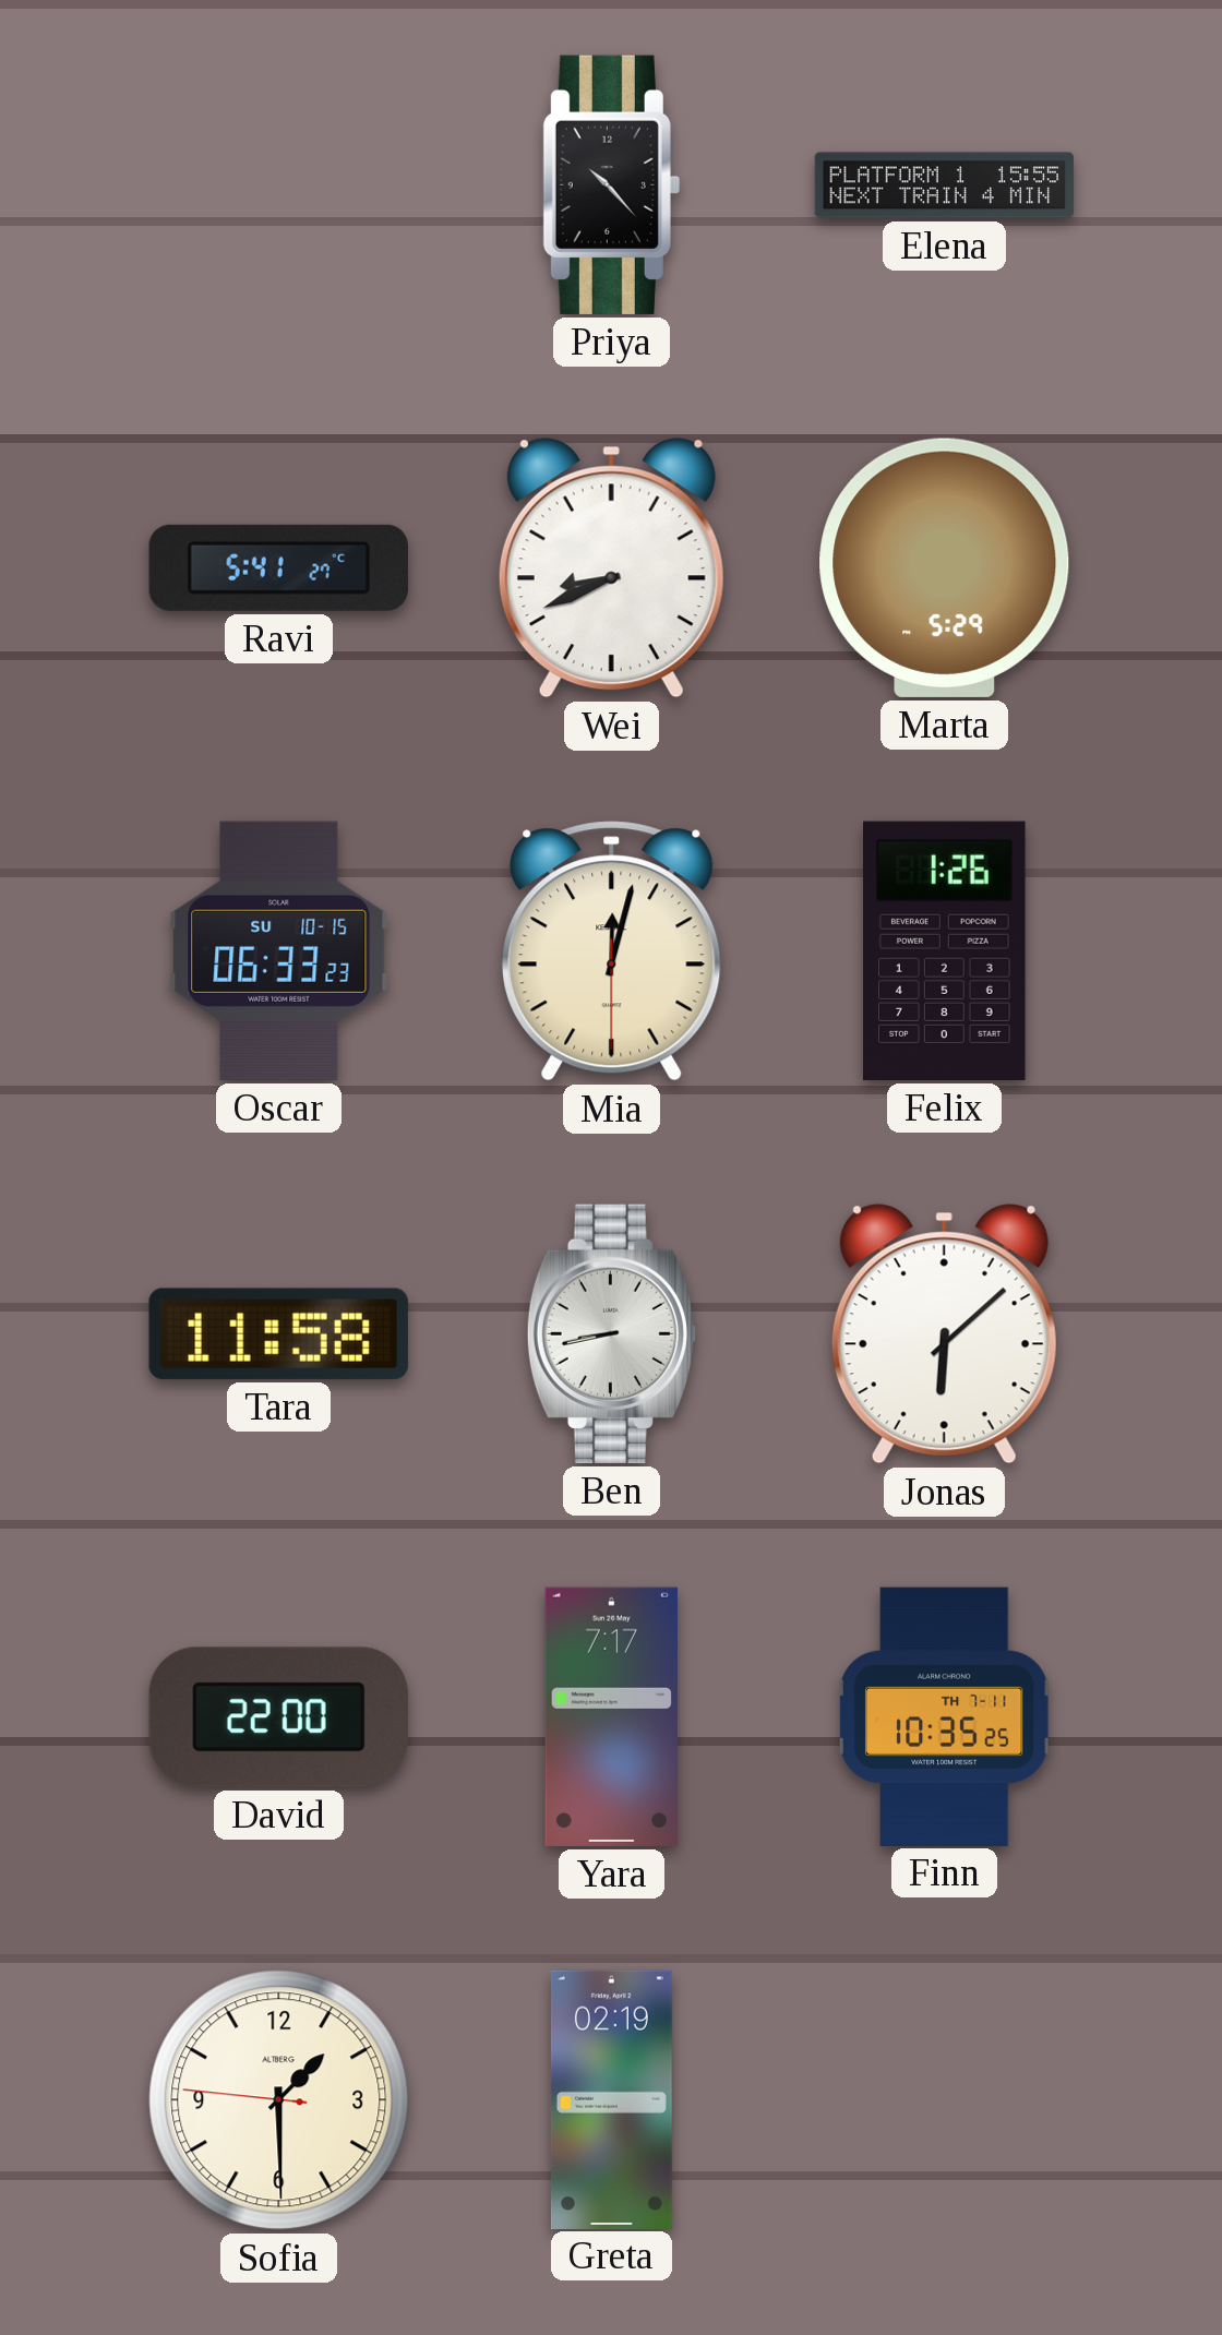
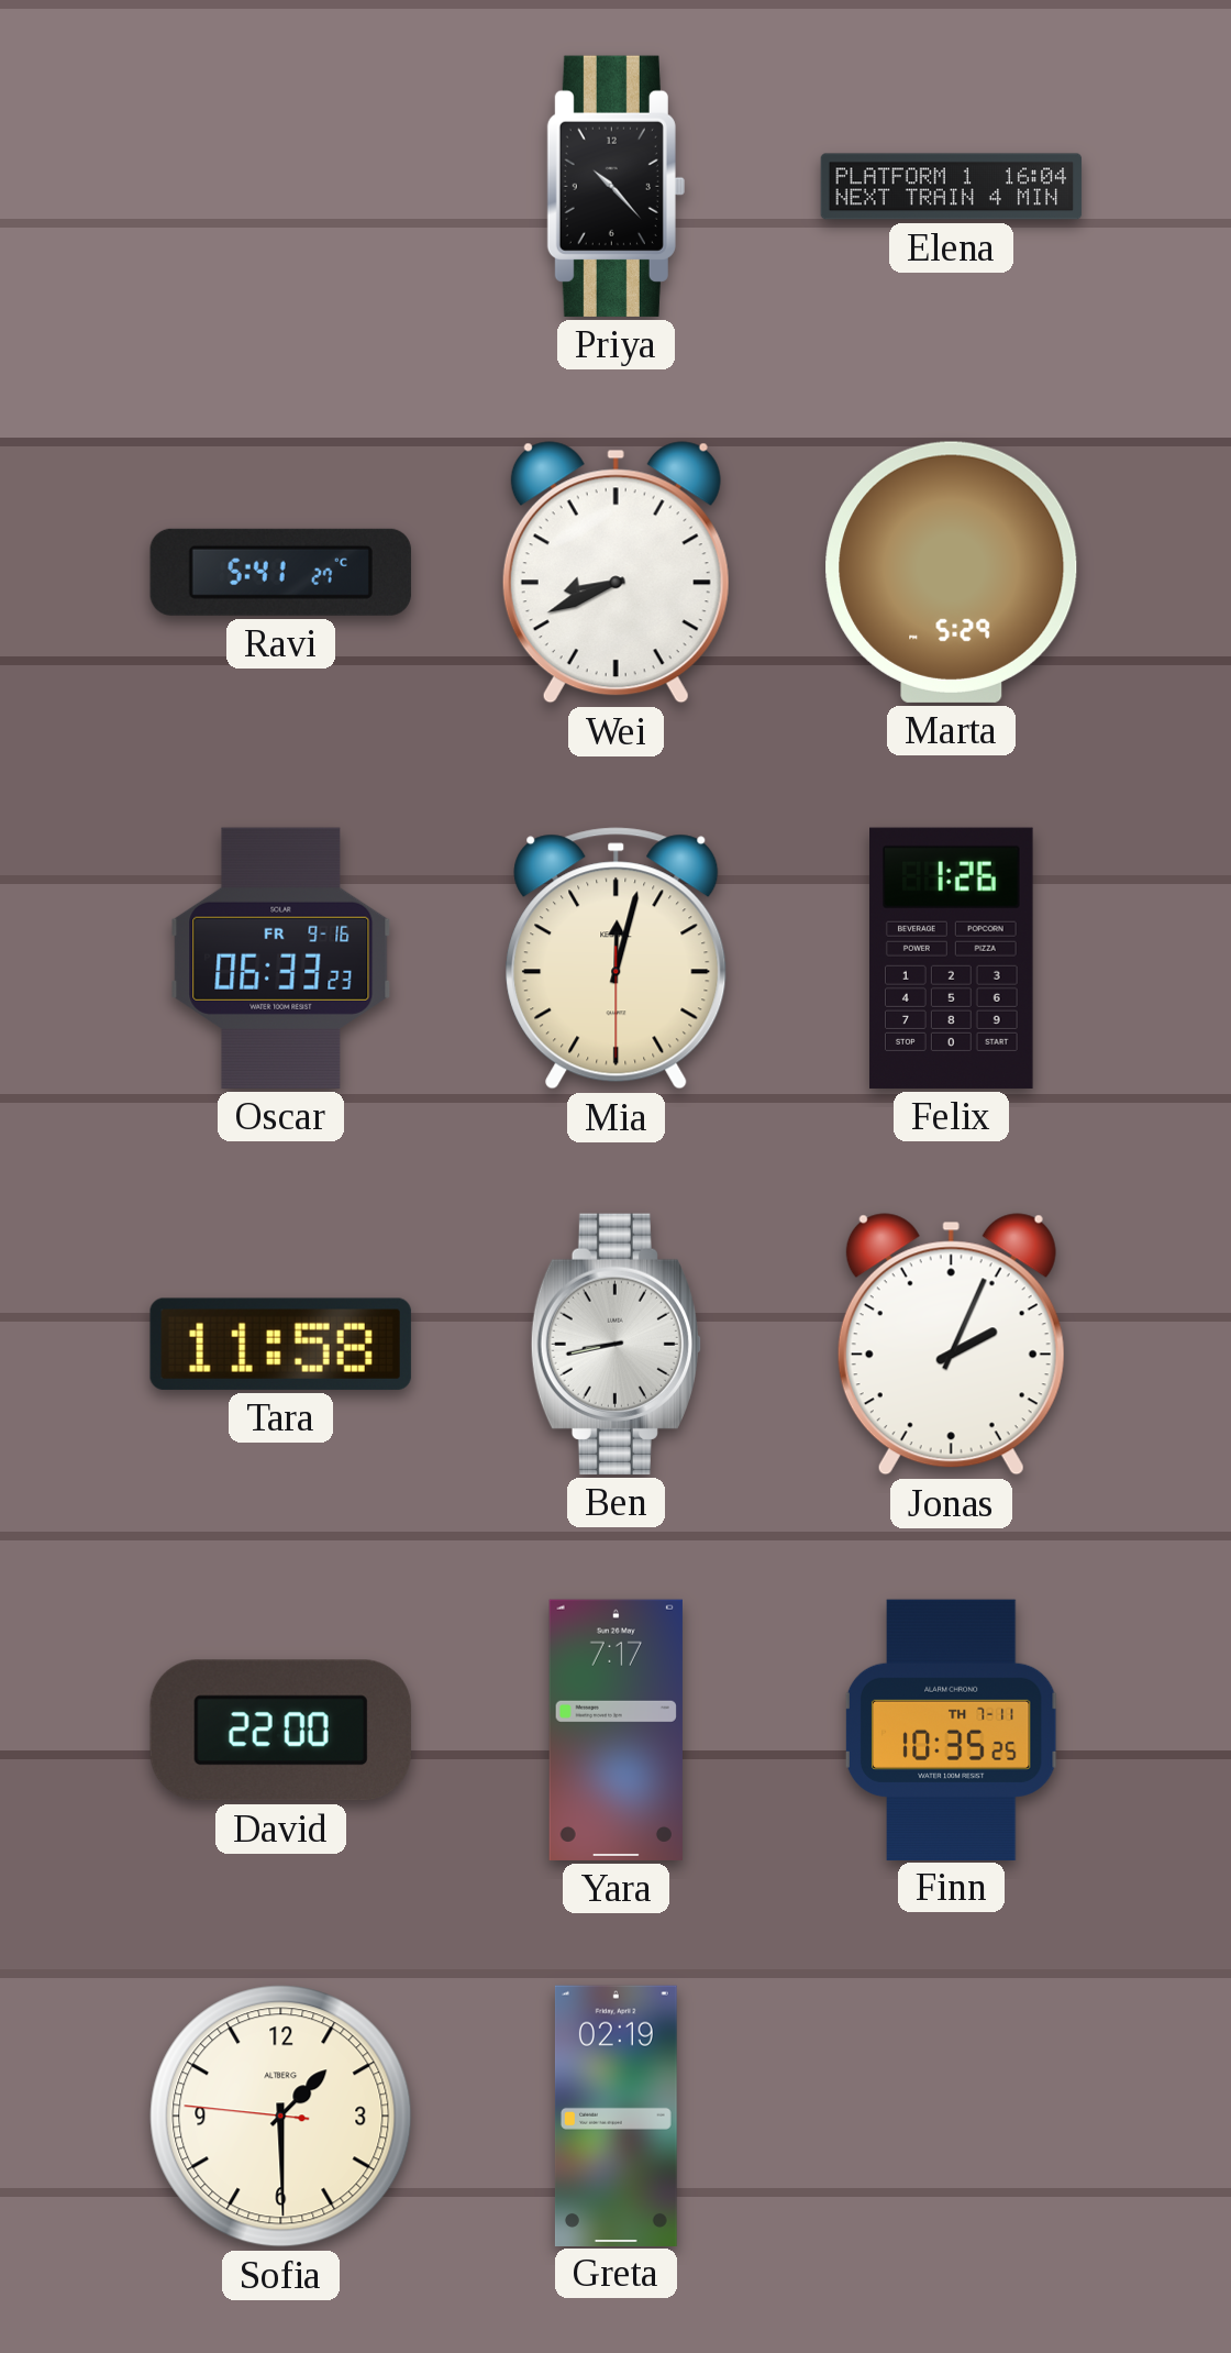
Elena: 15:55 -> 16:04
Oscar date: SU 10-15 -> FR 9-16
Jonas: 6:08 -> 2:04
